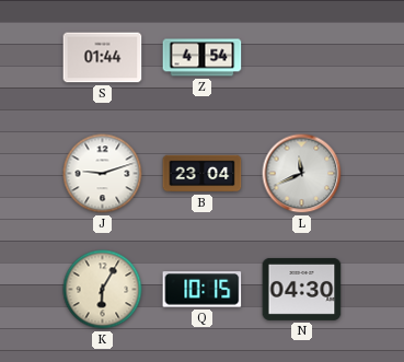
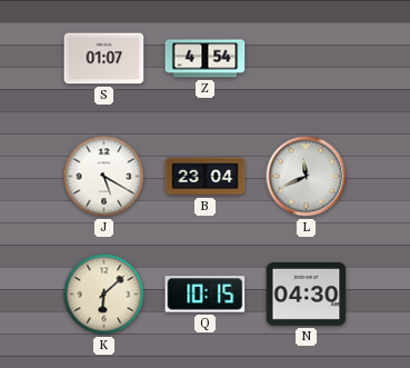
S: 01:44 -> 01:07
J: 9:12 -> 5:20
K: 6:05 -> 6:08
